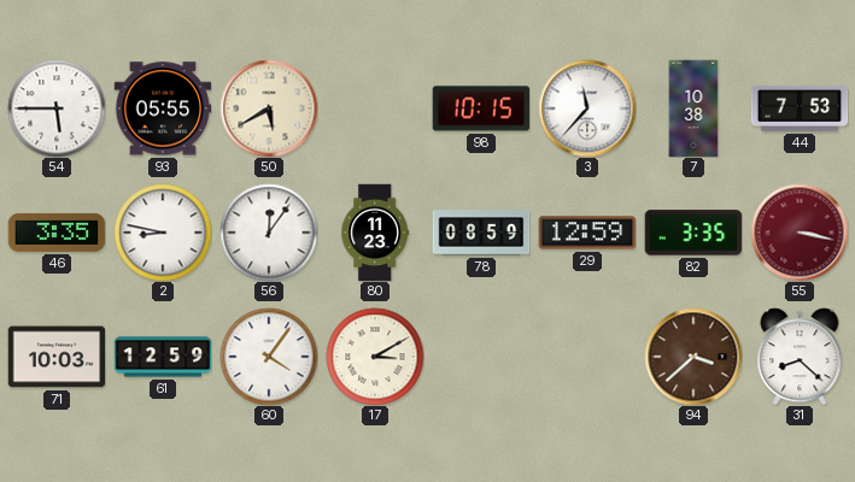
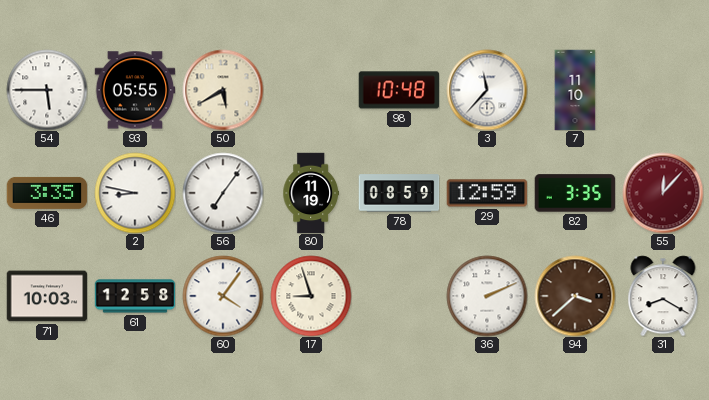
98: 10:15 -> 10:48
7: 10:38 -> 11:10
44: 7:53 -> none
56: 12:06 -> 7:06
80: 11:23 -> 11:19
55: 3:17 -> 12:07
61: 12:59 -> 12:58
17: 3:10 -> 8:57
36: none -> 2:11
31: 8:22 -> 8:20
